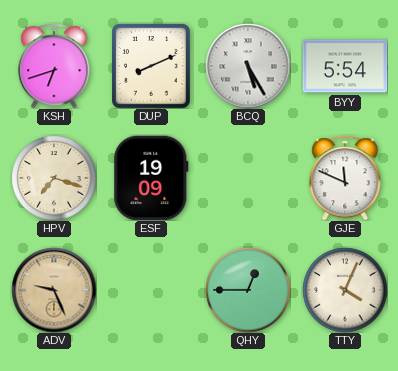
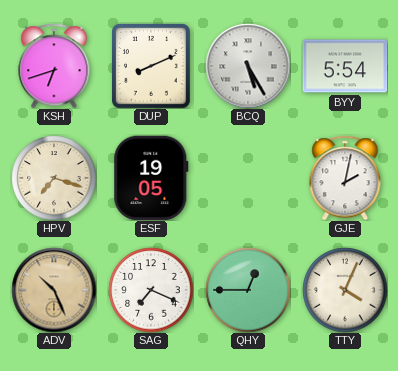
ESF: 19:09 -> 19:05
GJE: 11:49 -> 2:02
ADV: 9:26 -> 10:26
SAG: none -> 7:19
